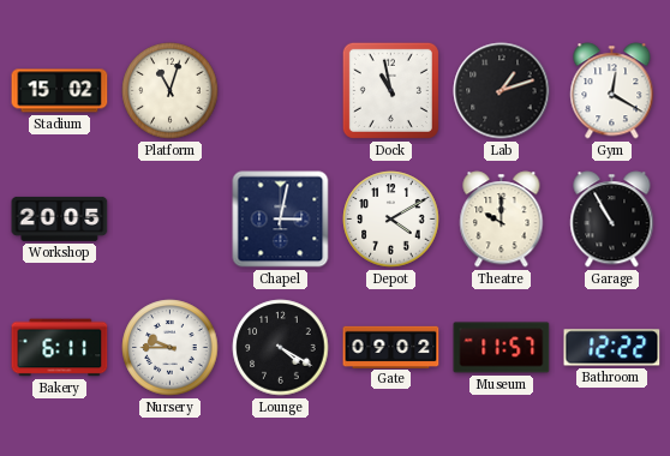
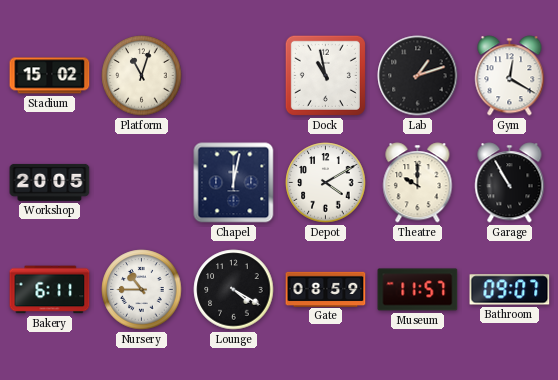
Chapel: 3:02 -> 12:02
Nursery: 9:45 -> 10:45
Gate: 09:02 -> 08:59
Bathroom: 12:22 -> 09:07
